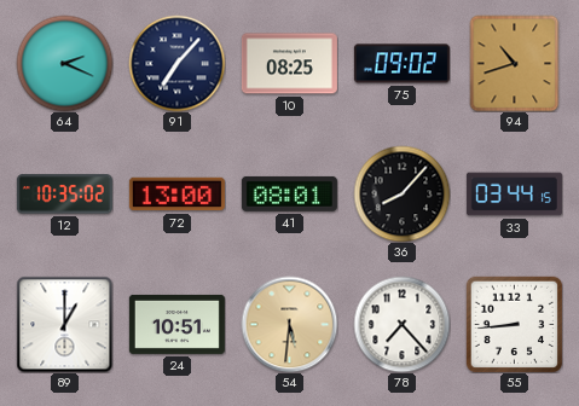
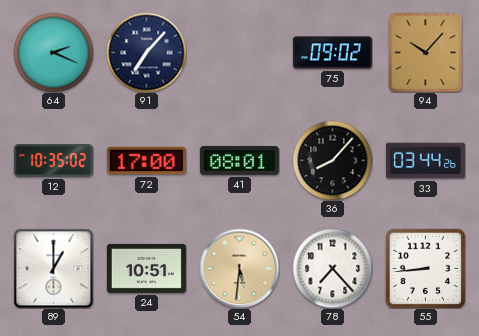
10: 08:25 -> none
94: 10:42 -> 10:07
72: 13:00 -> 17:00
33: 03:44:15 -> 03:44:26
